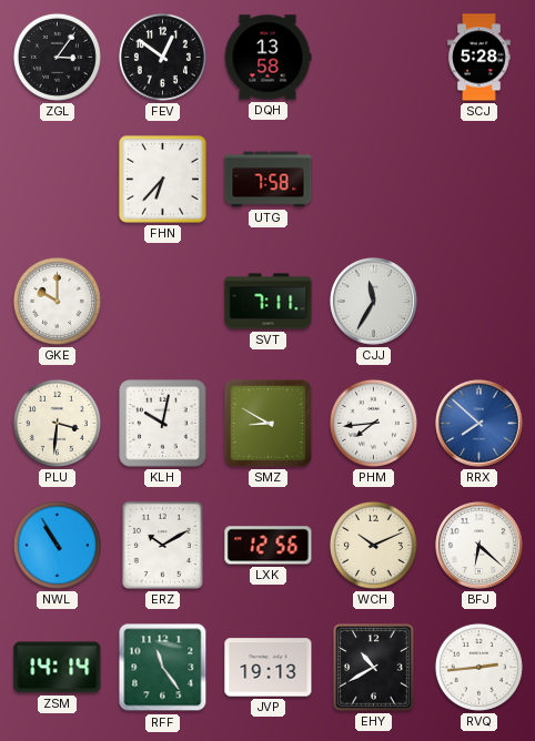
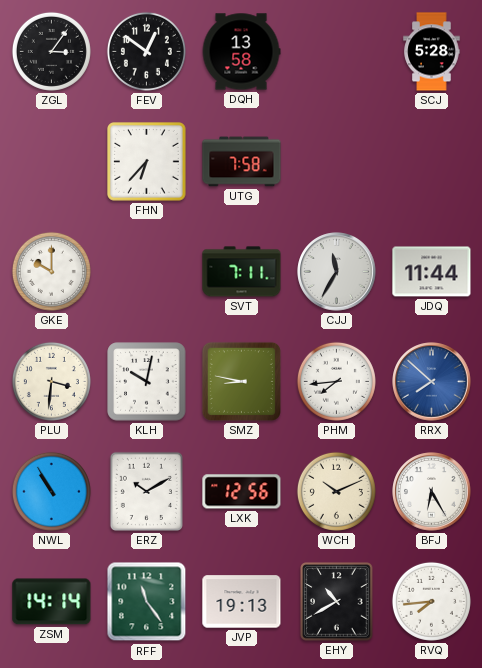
JDQ: none -> 11:44
SMZ: 8:50 -> 8:47
BFJ: 6:22 -> 6:25
RVQ: 2:44 -> 7:44
